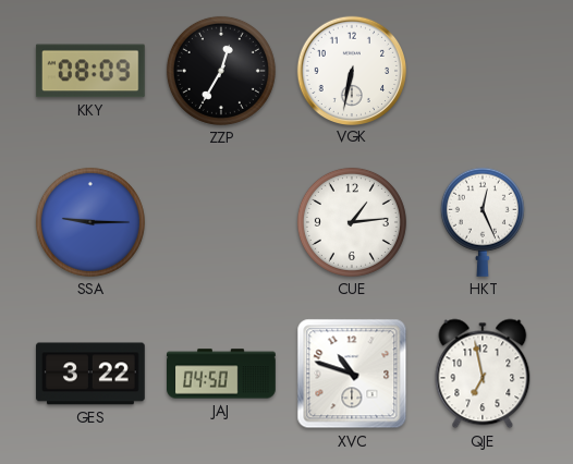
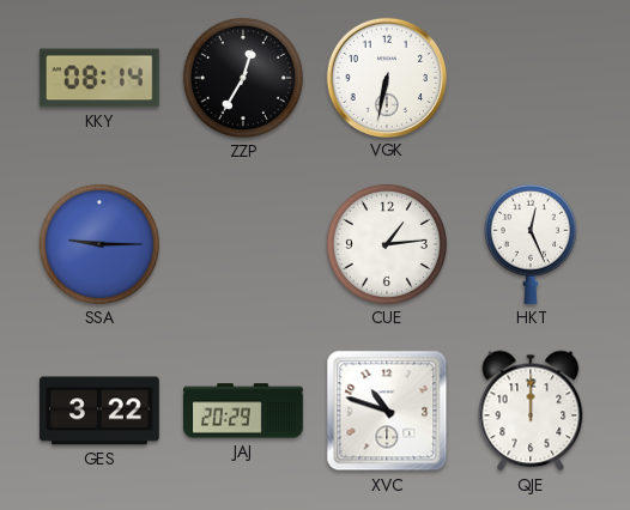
KKY: 08:09 -> 08:14
JAJ: 04:50 -> 20:29
QJE: 6:58 -> 12:00
